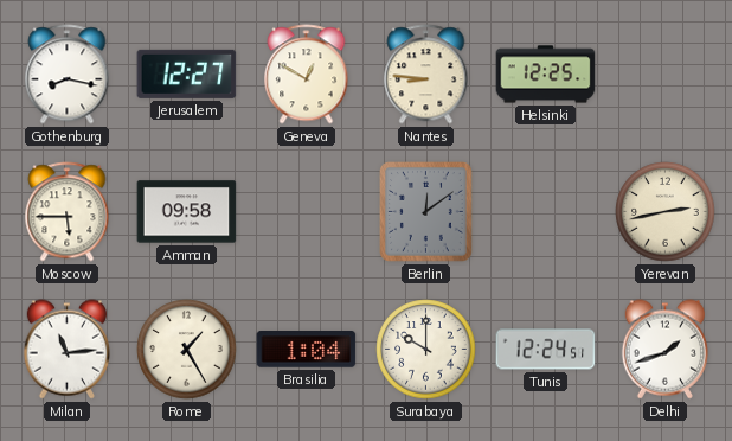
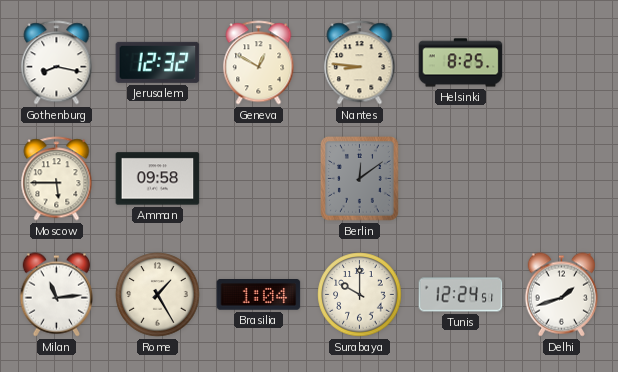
Jerusalem: 12:27 -> 12:32
Helsinki: 12:25 -> 8:25
Yerevan: 2:43 -> none
